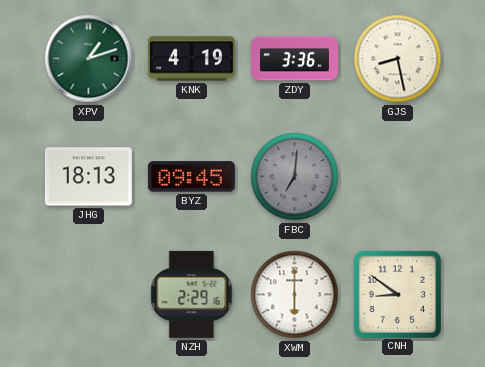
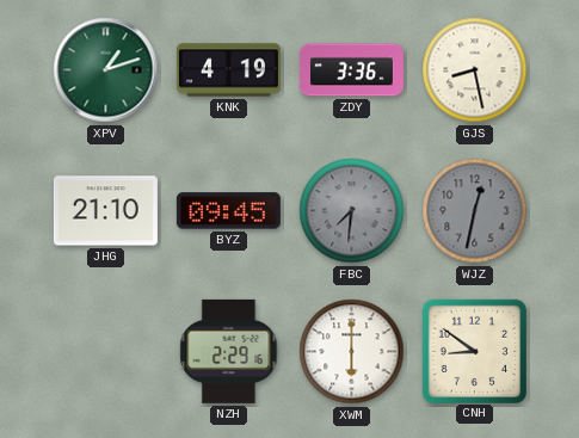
JHG: 18:13 -> 21:10
FBC: 7:01 -> 7:31
WJZ: none -> 12:32
